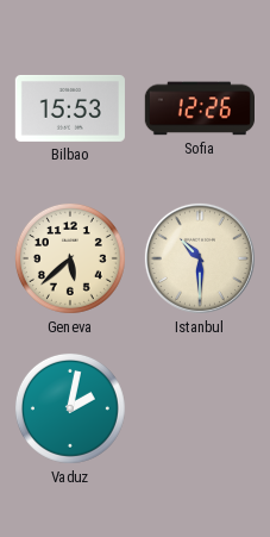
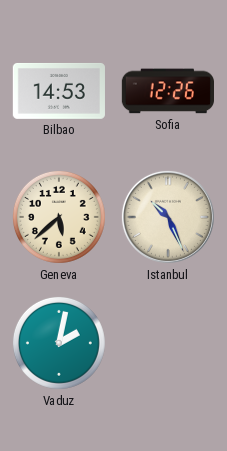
Bilbao: 15:53 -> 14:53
Istanbul: 10:30 -> 10:26
